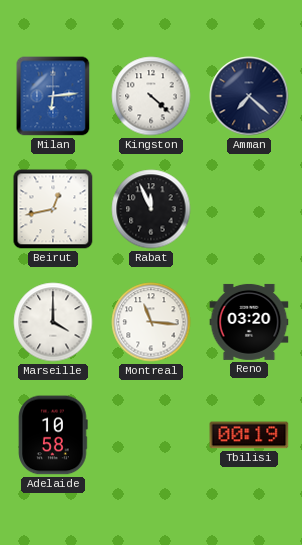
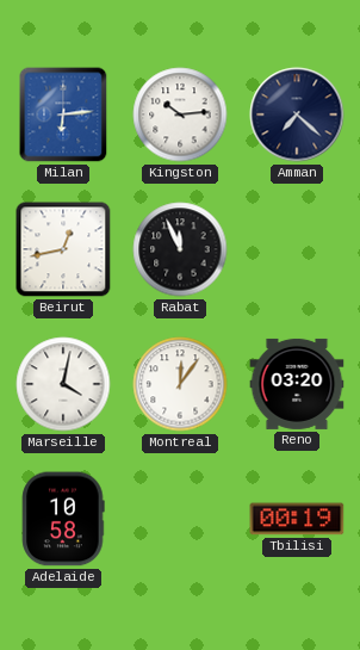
Kingston: 4:22 -> 10:14
Marseille: 4:00 -> 4:02
Montreal: 11:16 -> 12:06
